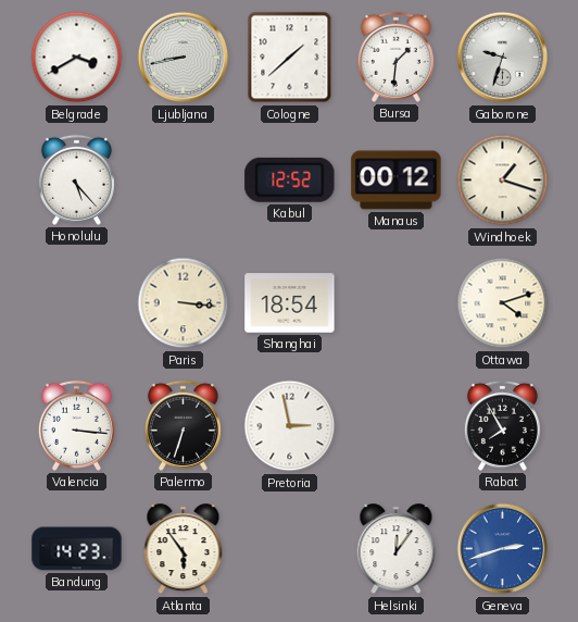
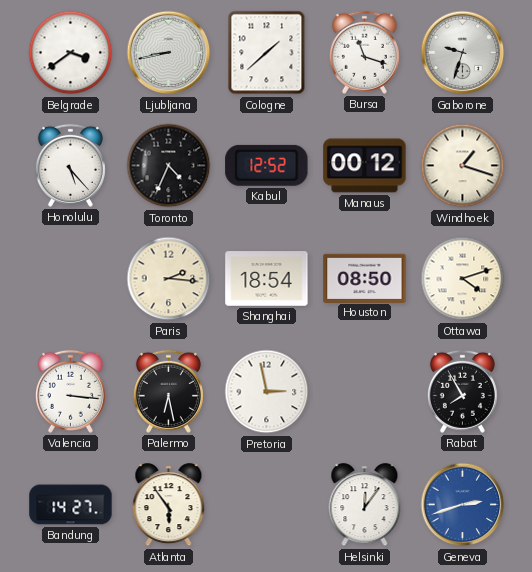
Belgrade: 3:40 -> 3:39
Bursa: 1:31 -> 11:18
Toronto: none -> 4:34
Paris: 3:16 -> 2:16
Houston: none -> 08:50
Palermo: 6:33 -> 6:28
Bandung: 14:23 -> 14:27
